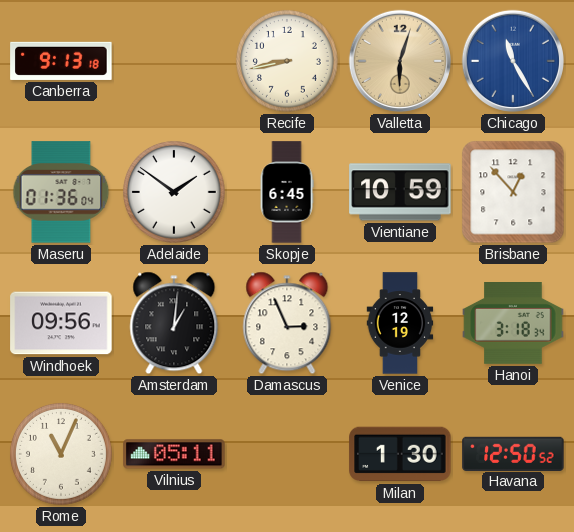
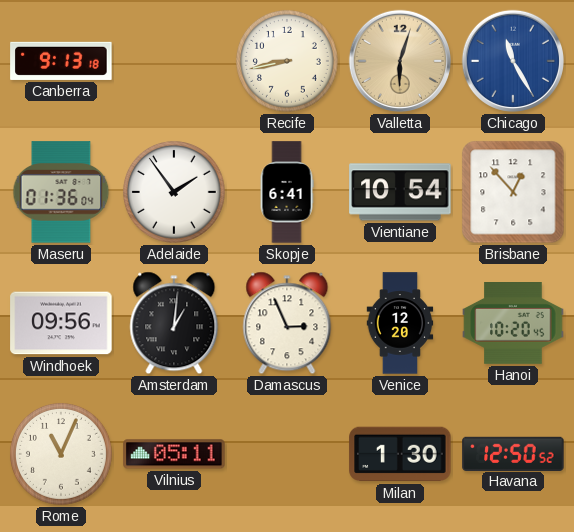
Adelaide: 1:51 -> 1:54
Skopje: 6:45 -> 6:41
Vientiane: 10:59 -> 10:54
Venice: 12:19 -> 12:20
Hanoi: 3:18 -> 10:20
